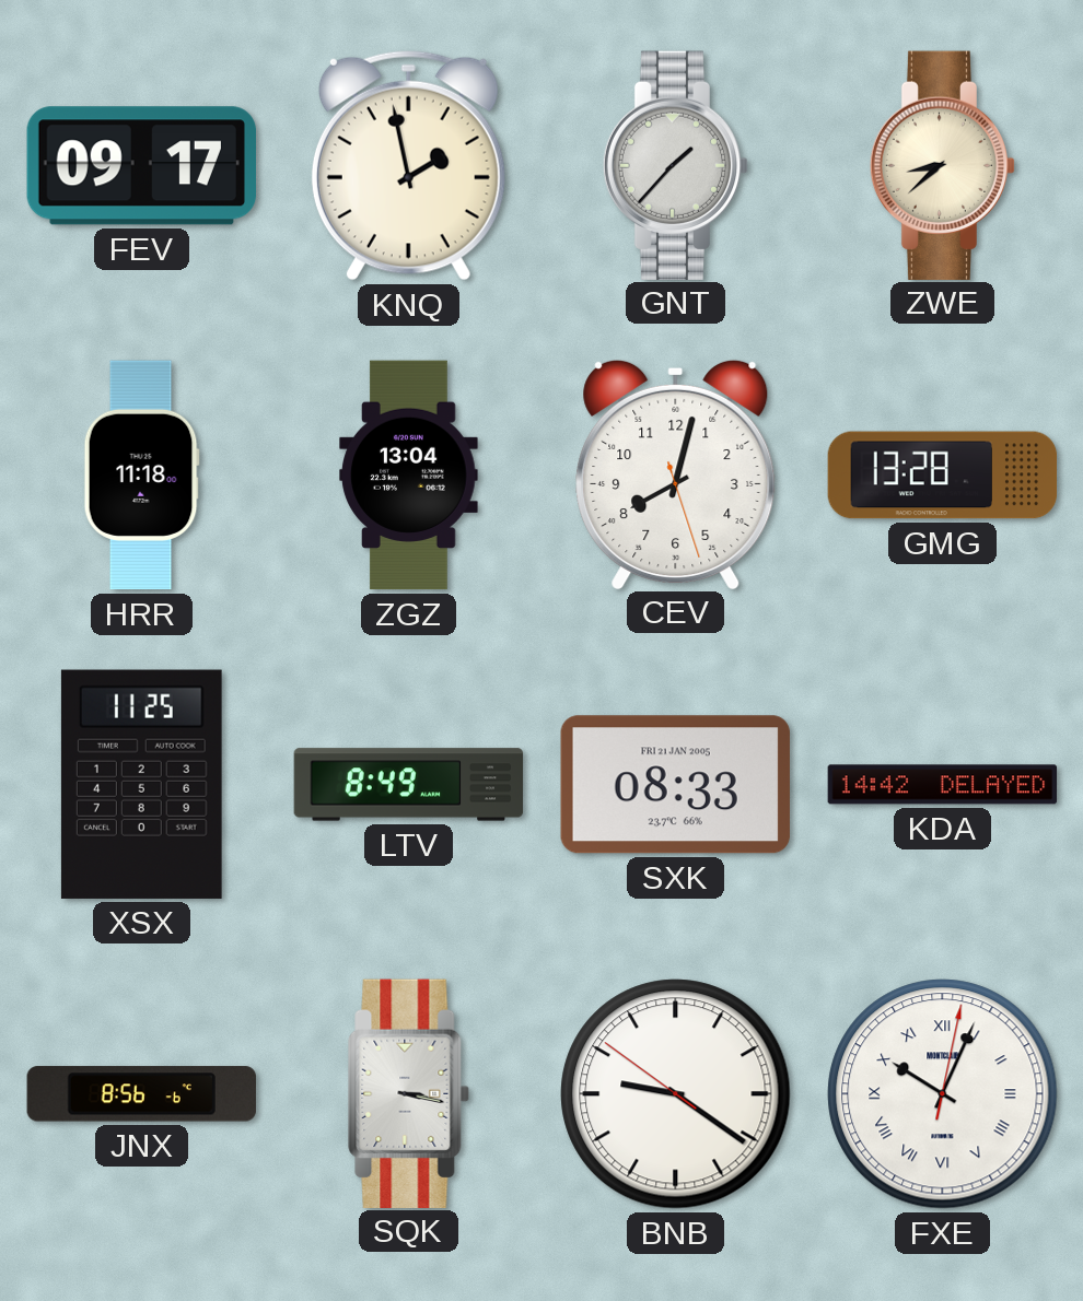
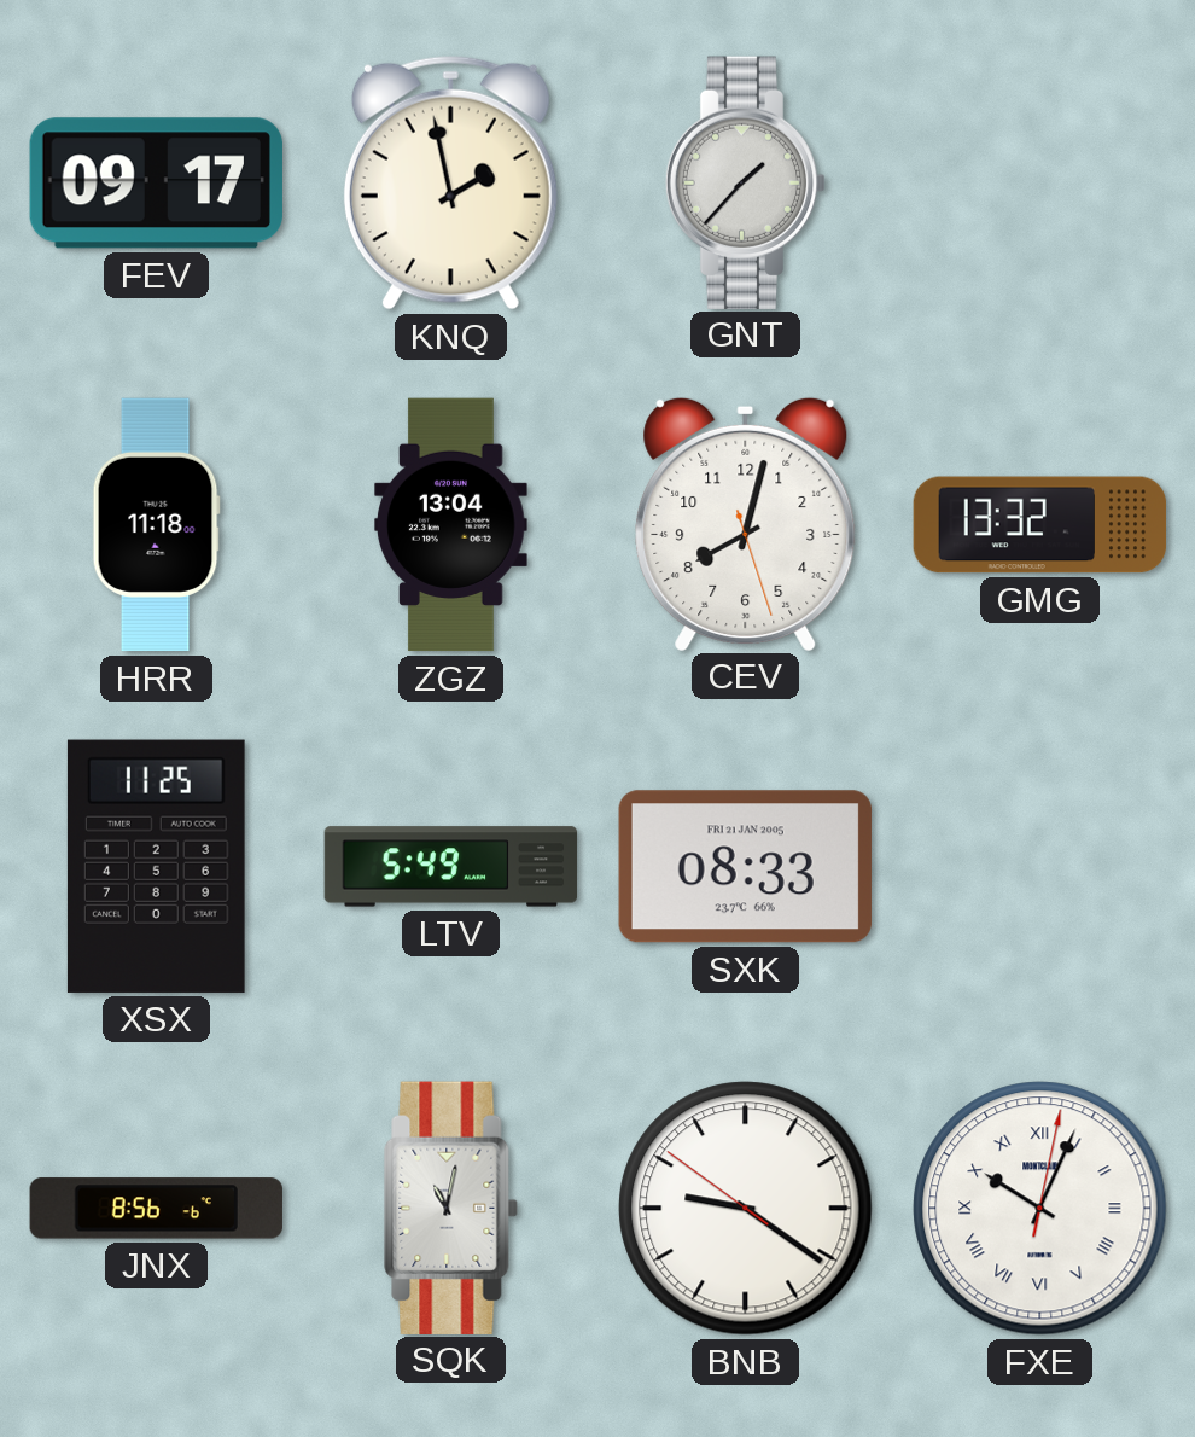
ZWE: 8:38 -> none
GMG: 13:28 -> 13:32
LTV: 8:49 -> 5:49
KDA: 14:42 -> none
SQK: 3:17 -> 11:02
